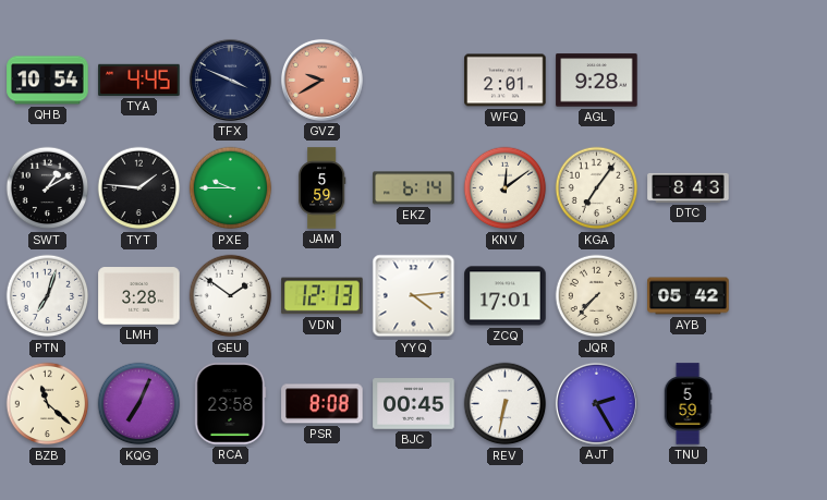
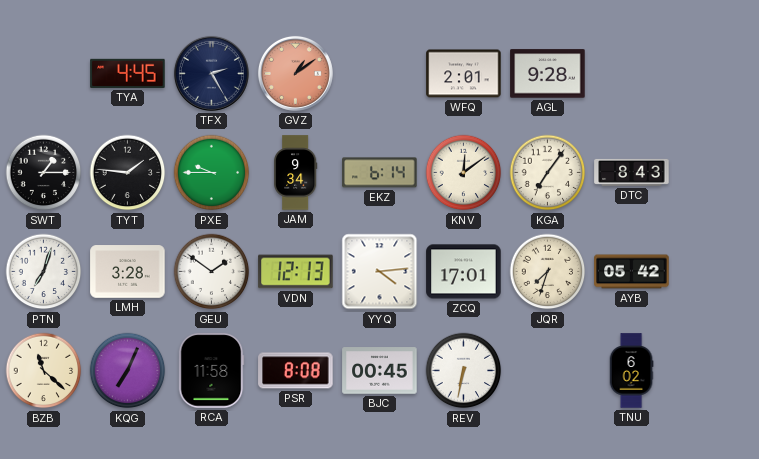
QHB: 10:54 -> none
TFX: 3:49 -> 2:25
GVZ: 9:40 -> 1:09
SWT: 1:10 -> 1:15
JAM: 5:59 -> 9:34
JQR: 7:37 -> 7:33
RCA: 23:58 -> 11:58
AJT: 2:25 -> none
TNU: 5:59 -> 6:02
